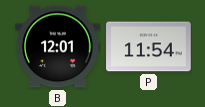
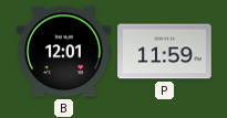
P: 11:54 -> 11:59
